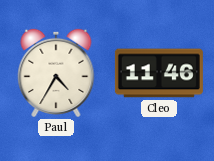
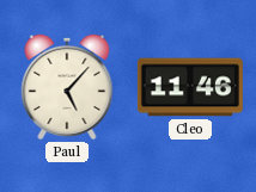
Paul: 4:35 -> 5:07
